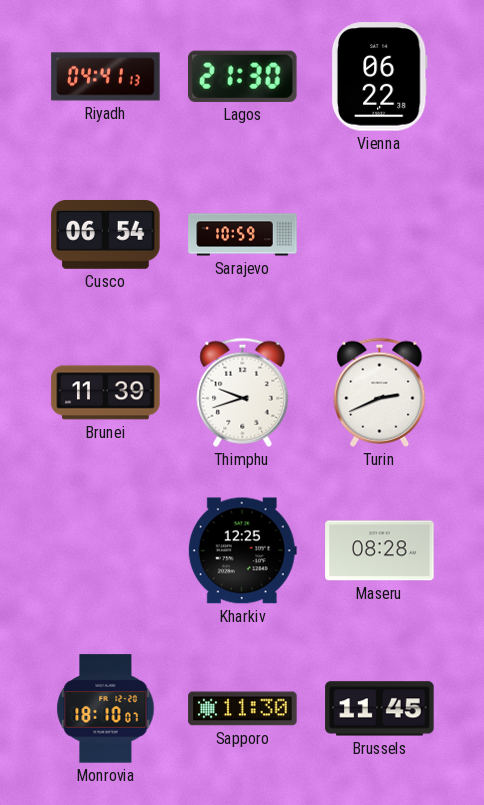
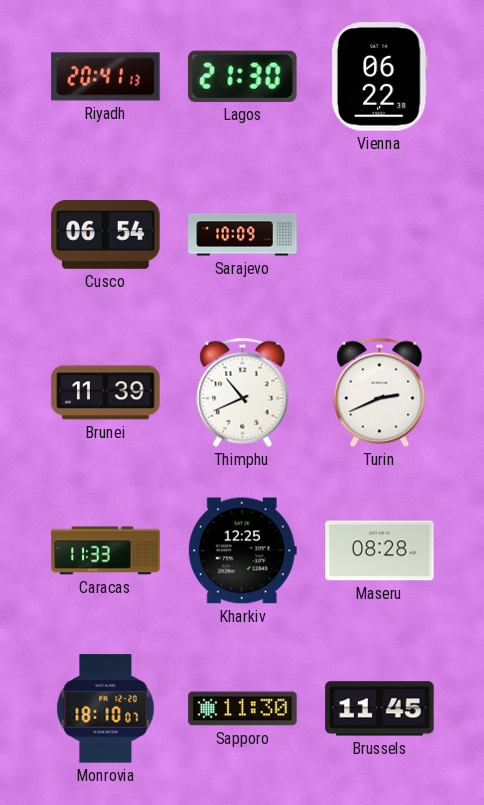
Riyadh: 04:41 -> 20:41
Sarajevo: 10:59 -> 10:09
Thimphu: 9:42 -> 10:41
Caracas: none -> 11:33
